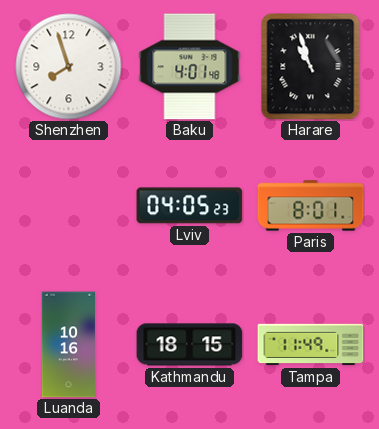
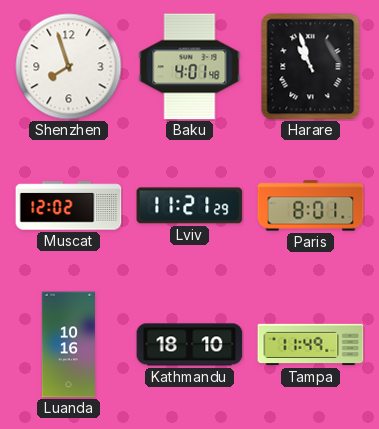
Muscat: none -> 12:02
Lviv: 04:05 -> 11:21
Kathmandu: 18:15 -> 18:10
